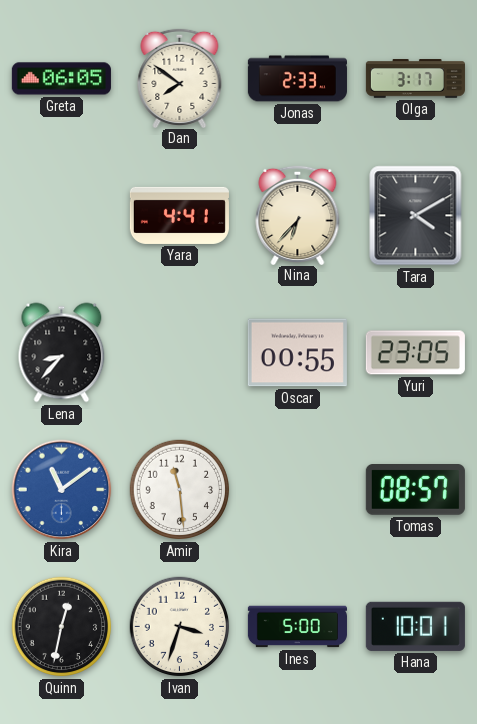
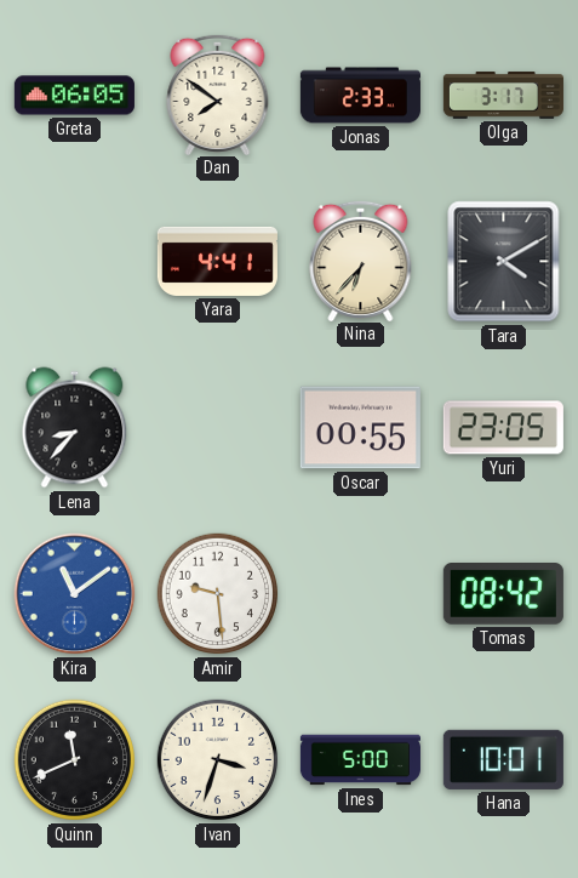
Amir: 11:29 -> 9:29
Tomas: 08:57 -> 08:42
Quinn: 12:32 -> 11:41
